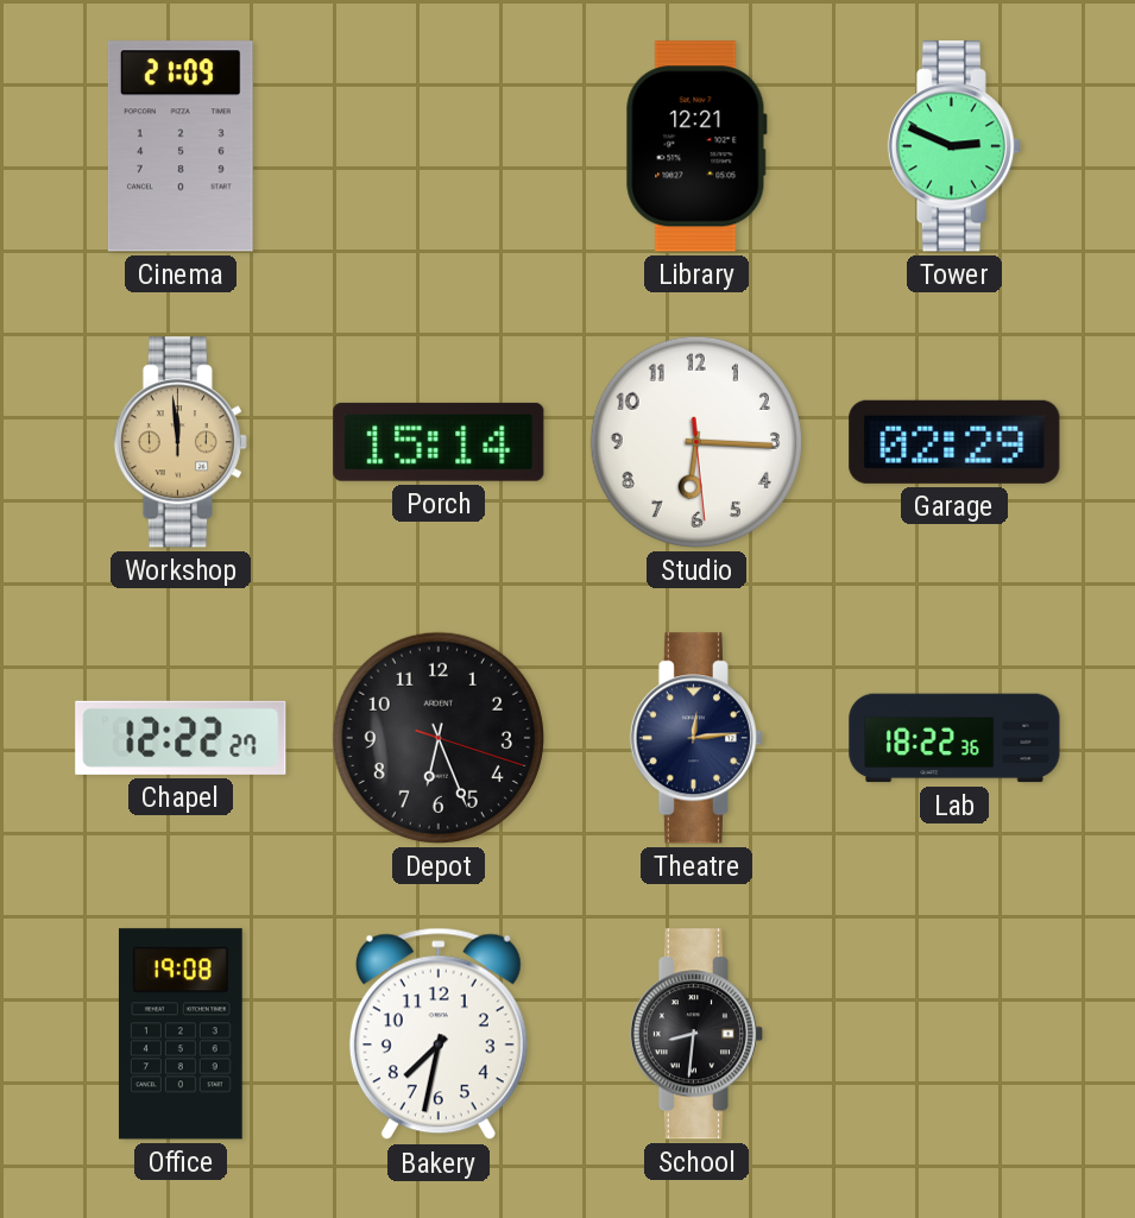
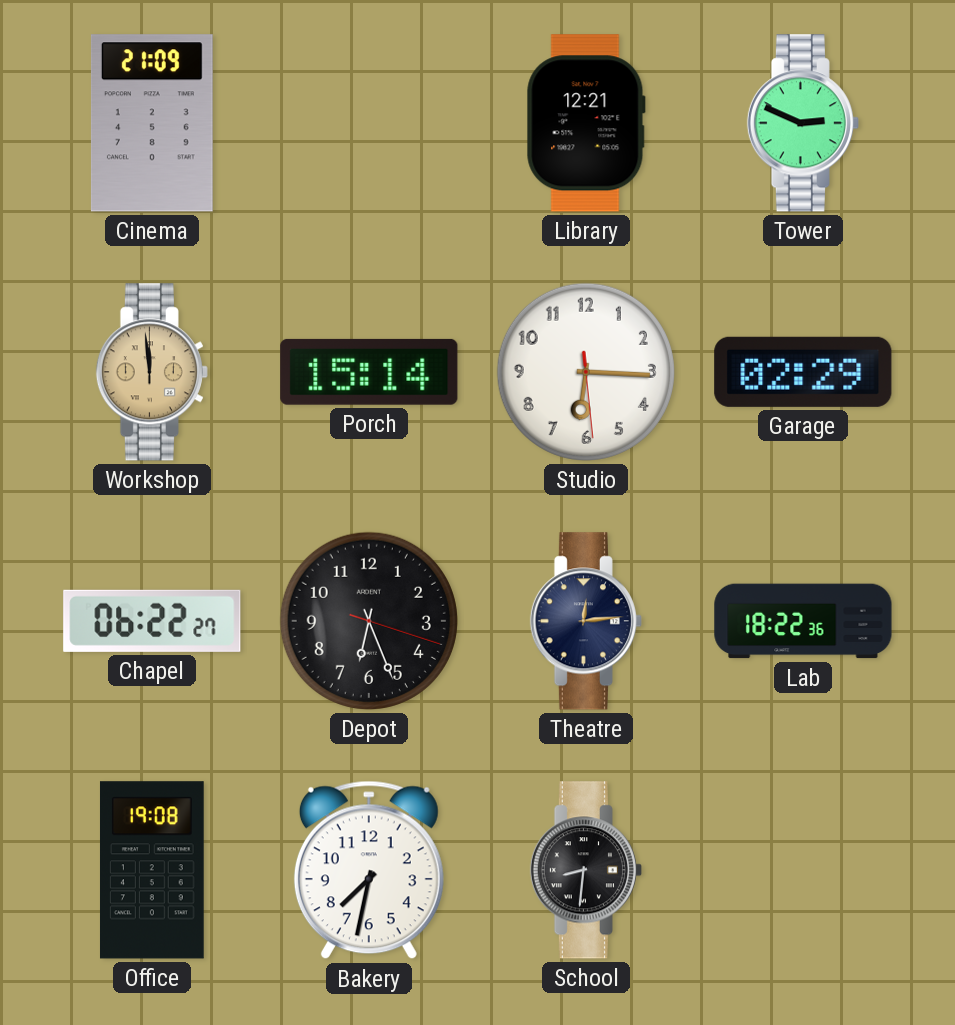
Chapel: 12:22 -> 06:22
